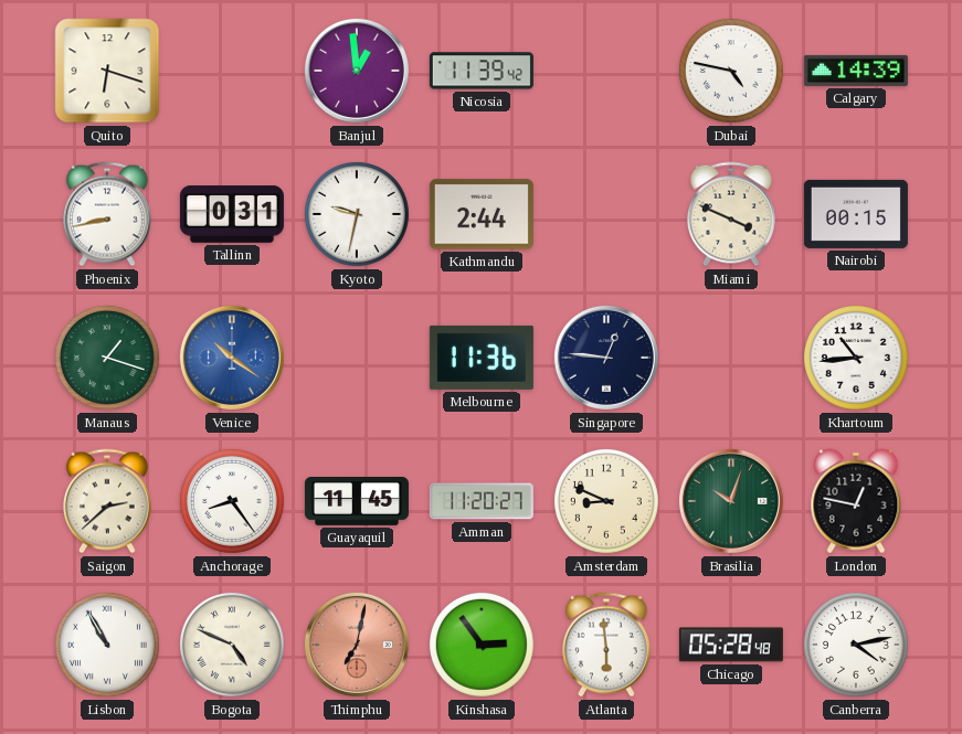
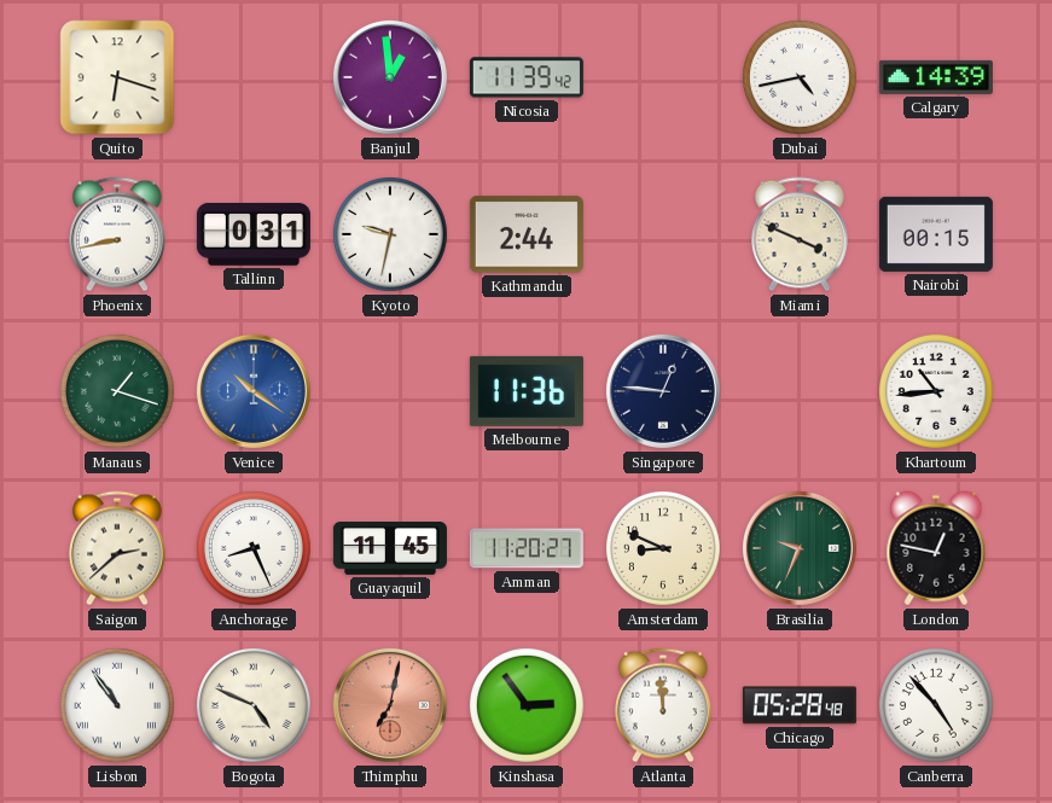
Dubai: 4:47 -> 4:43
Anchorage: 8:24 -> 8:26
Brasilia: 10:03 -> 9:34
Lisbon: 10:55 -> 10:54
Atlanta: 5:59 -> 11:59
Canberra: 4:13 -> 4:53
